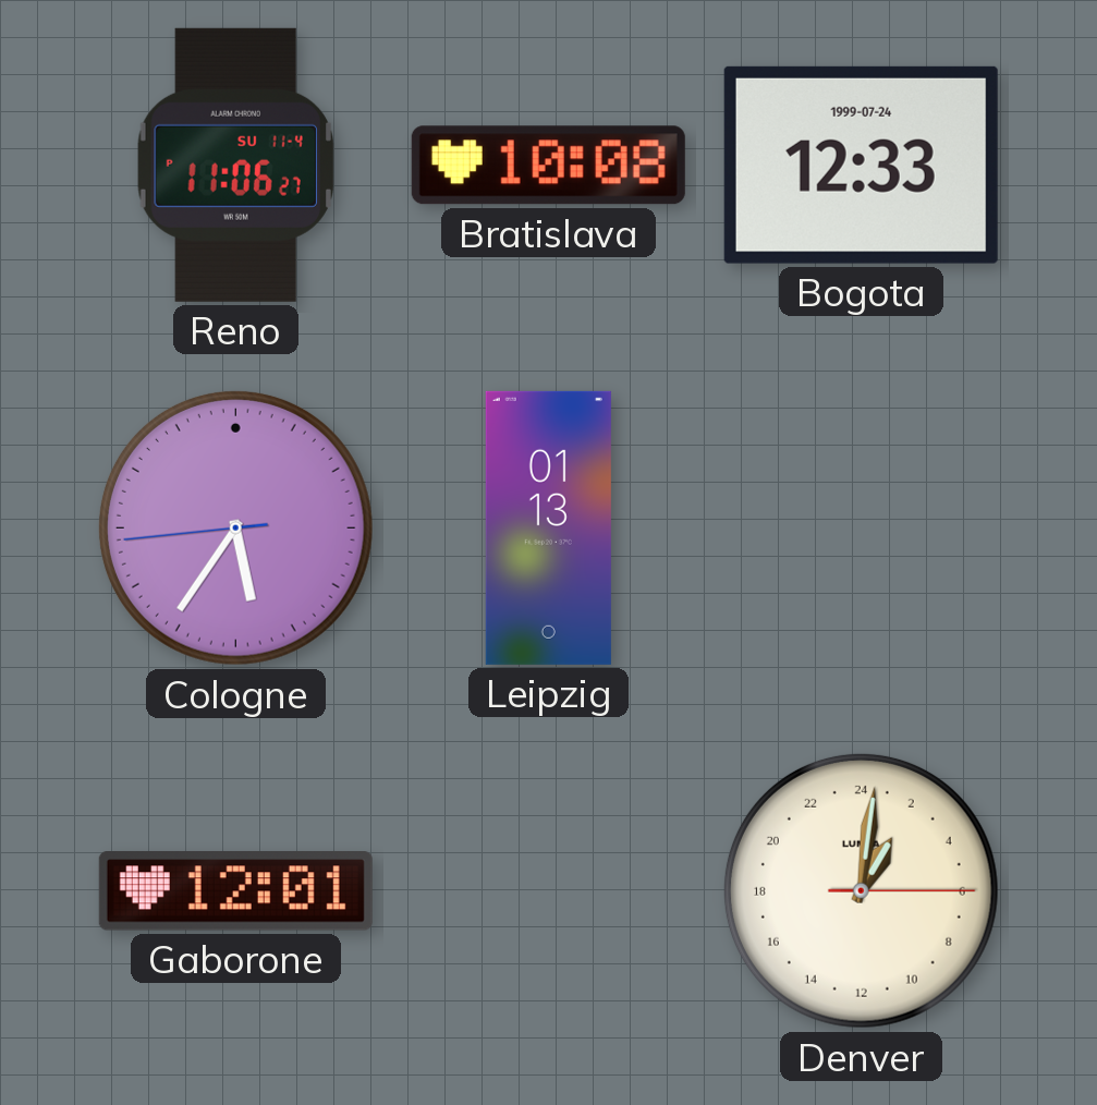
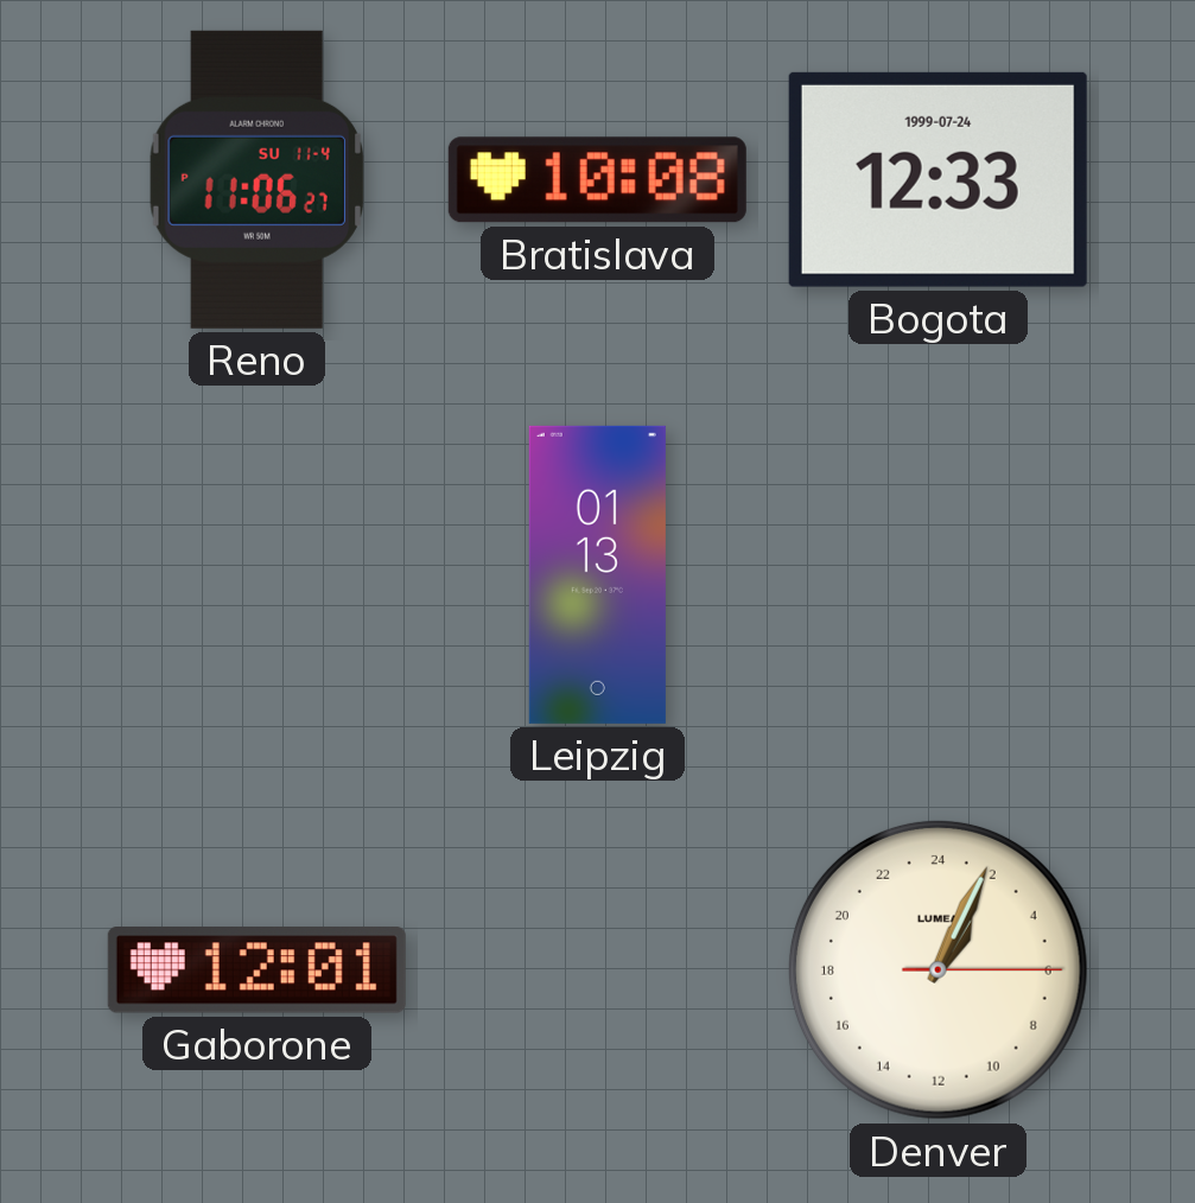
Cologne: 5:35 -> none
Denver: 2:01 -> 2:04
